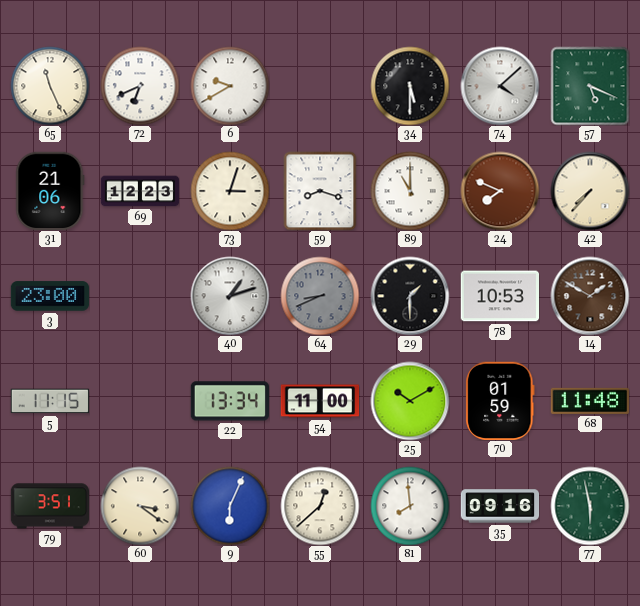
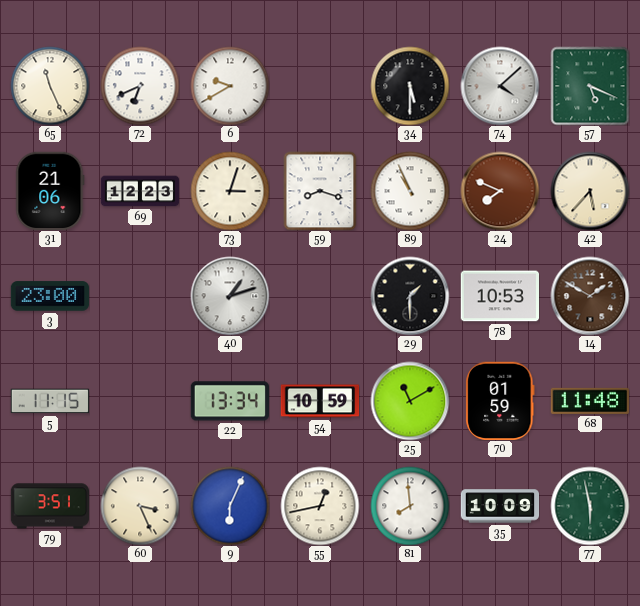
89: 11:00 -> 10:56
42: 7:37 -> 5:37
64: 8:41 -> none
54: 11:00 -> 10:59
25: 10:10 -> 11:10
60: 3:21 -> 3:26
55: 12:38 -> 12:43
35: 09:16 -> 10:09
